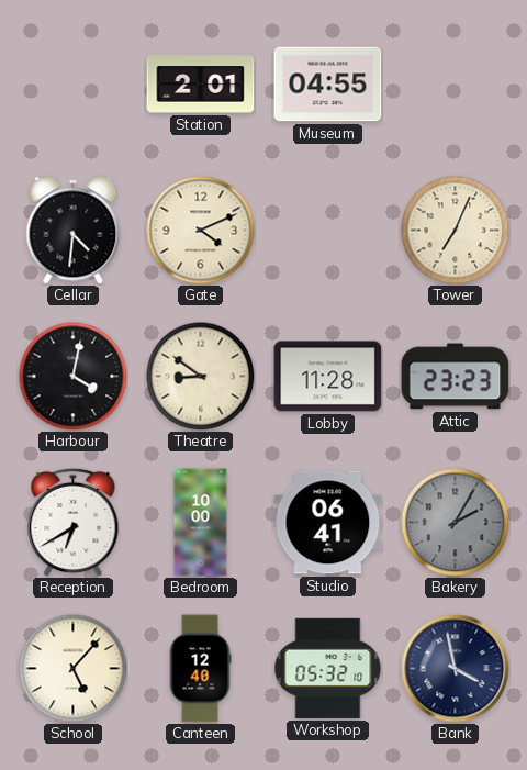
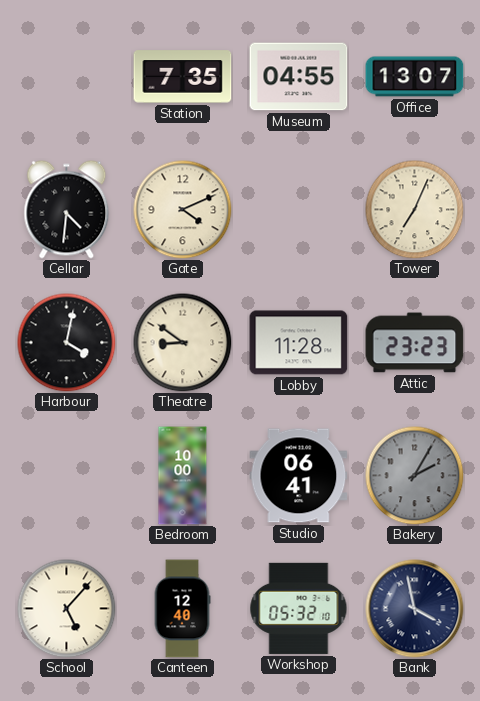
Station: 2:01 -> 7:35
Office: none -> 13:07
Reception: 6:40 -> none
